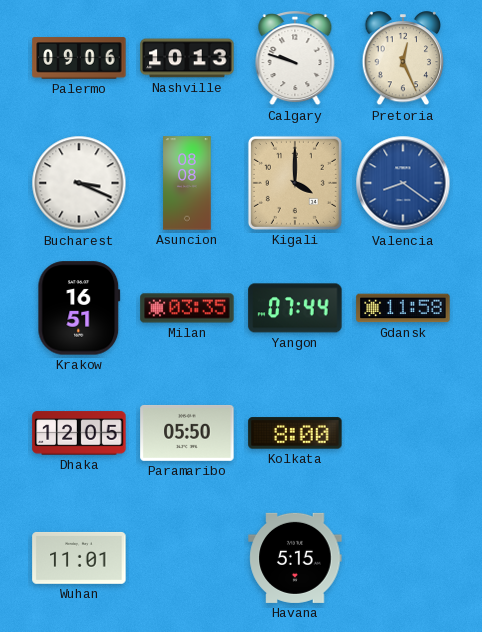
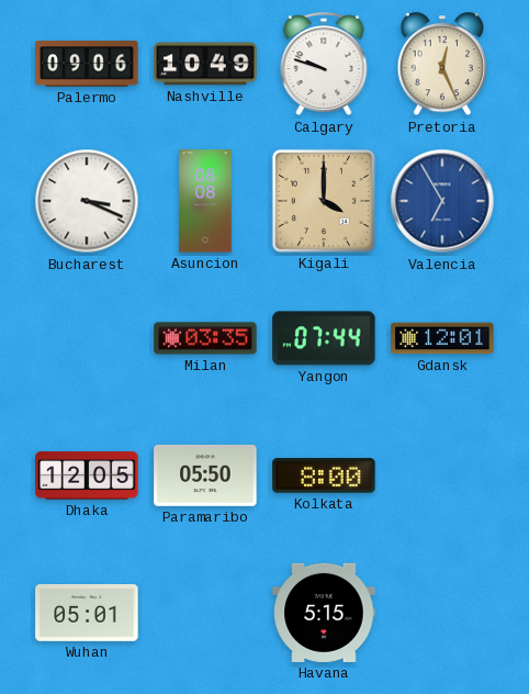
Nashville: 10:13 -> 10:49
Valencia: 8:21 -> 6:55
Krakow: 16:51 -> none
Gdansk: 11:58 -> 12:01
Wuhan: 11:01 -> 05:01
